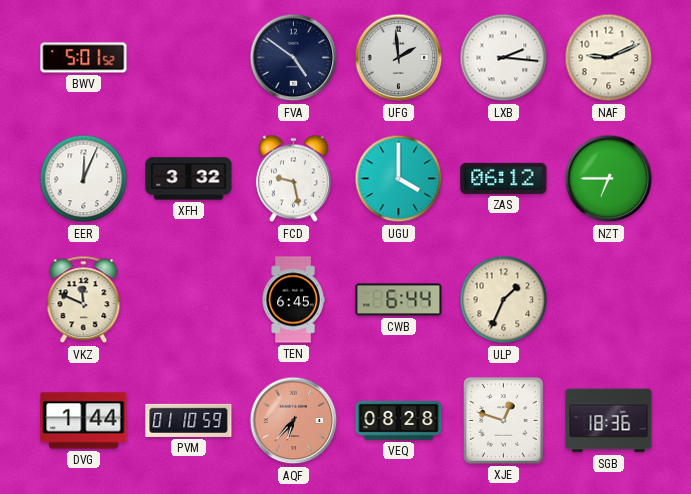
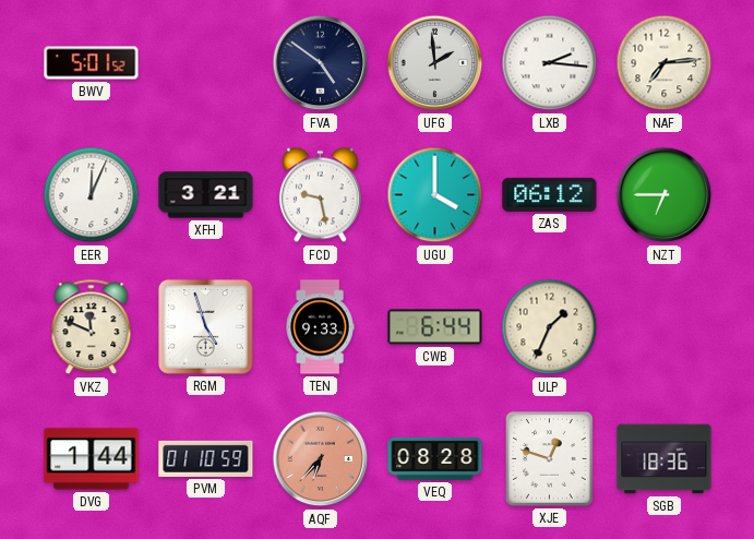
NAF: 9:11 -> 7:14
XFH: 3:32 -> 3:21
RGM: none -> 4:57
TEN: 6:45 -> 9:33
